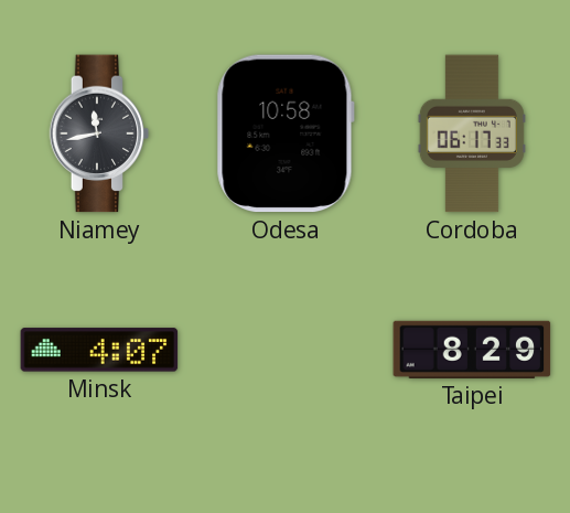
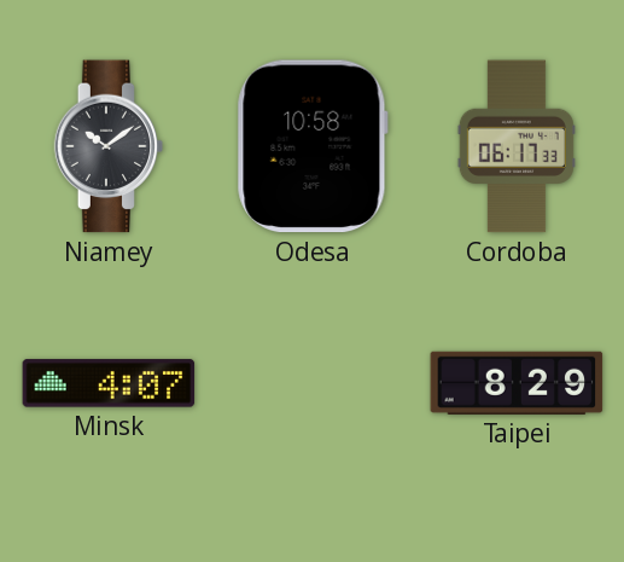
Niamey: 11:43 -> 10:09
